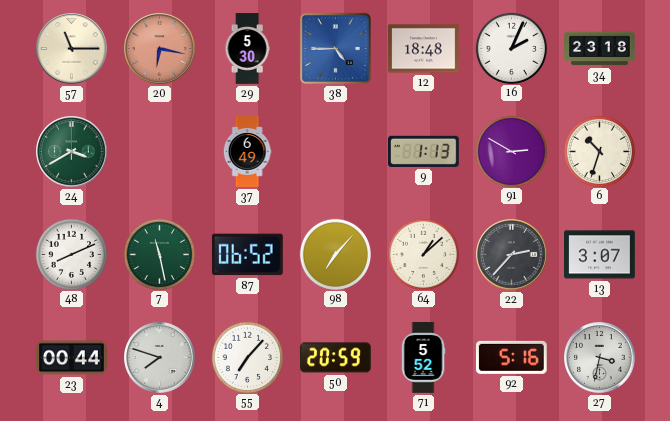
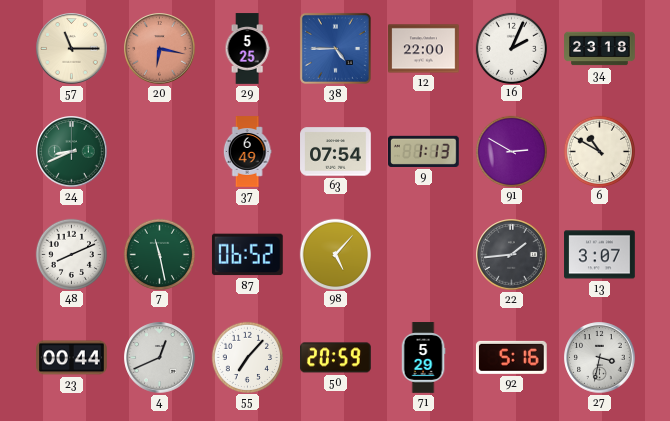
29: 5:30 -> 5:25
12: 18:48 -> 22:00
24: 3:40 -> 8:41
63: none -> 07:54
6: 10:33 -> 10:50
98: 7:07 -> 5:07
64: 1:08 -> none
22: 2:37 -> 1:44
4: 7:48 -> 12:41
71: 5:52 -> 5:29
